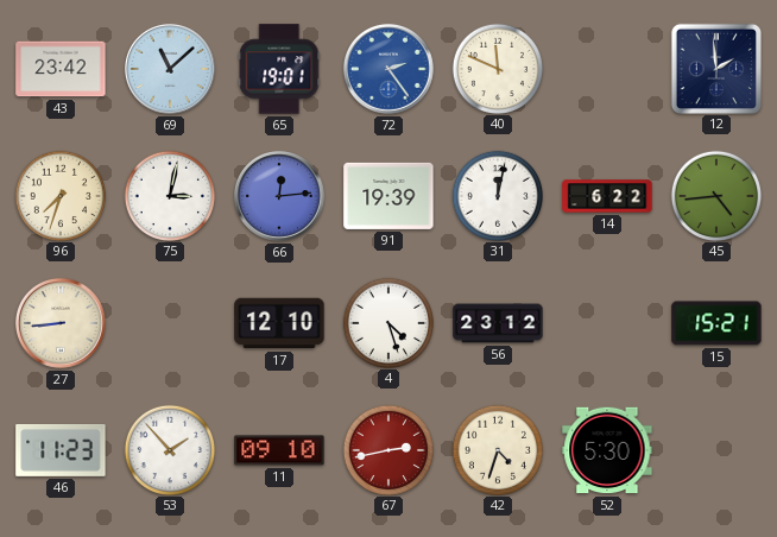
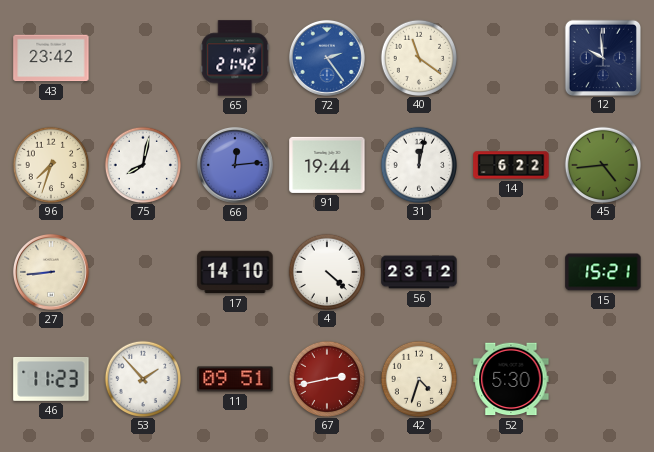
69: 11:08 -> none
65: 19:01 -> 21:42
40: 11:49 -> 11:21
12: 1:59 -> 9:59
75: 3:02 -> 8:02
91: 19:39 -> 19:44
17: 12:10 -> 14:10
4: 4:27 -> 4:22
11: 09:10 -> 09:51
